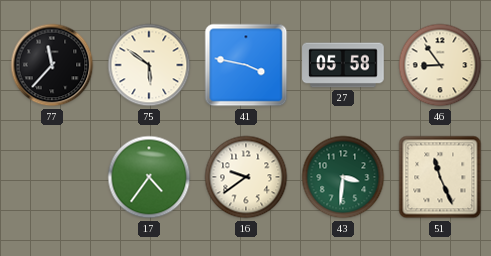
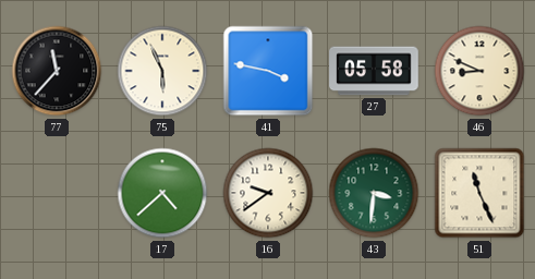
75: 5:51 -> 5:56
46: 8:54 -> 8:49
17: 4:36 -> 4:38
